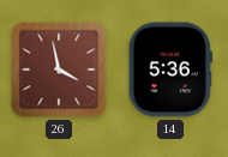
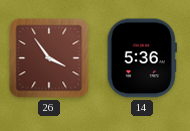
26: 3:58 -> 3:54
